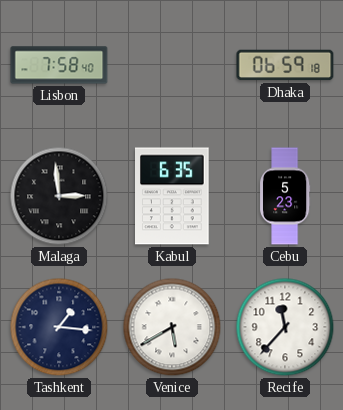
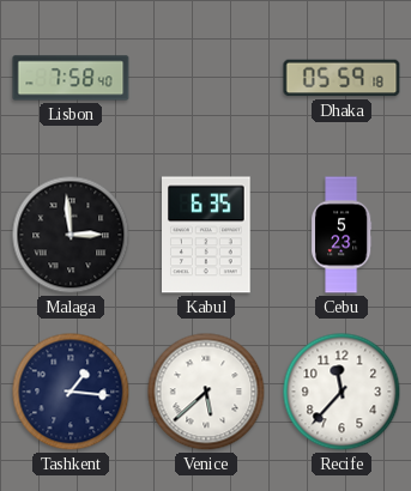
Dhaka: 06:59 -> 05:59
Venice: 5:40 -> 5:38
